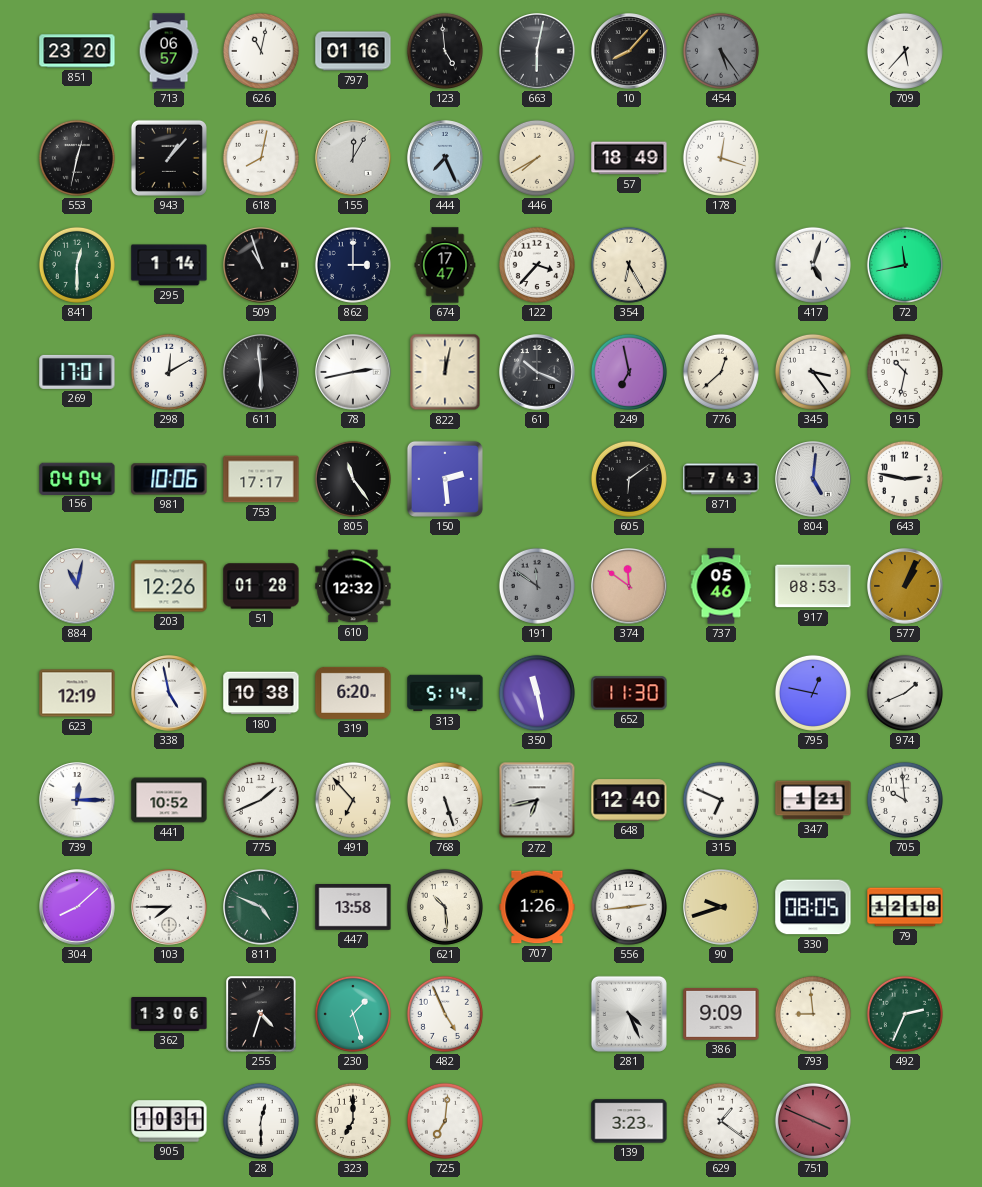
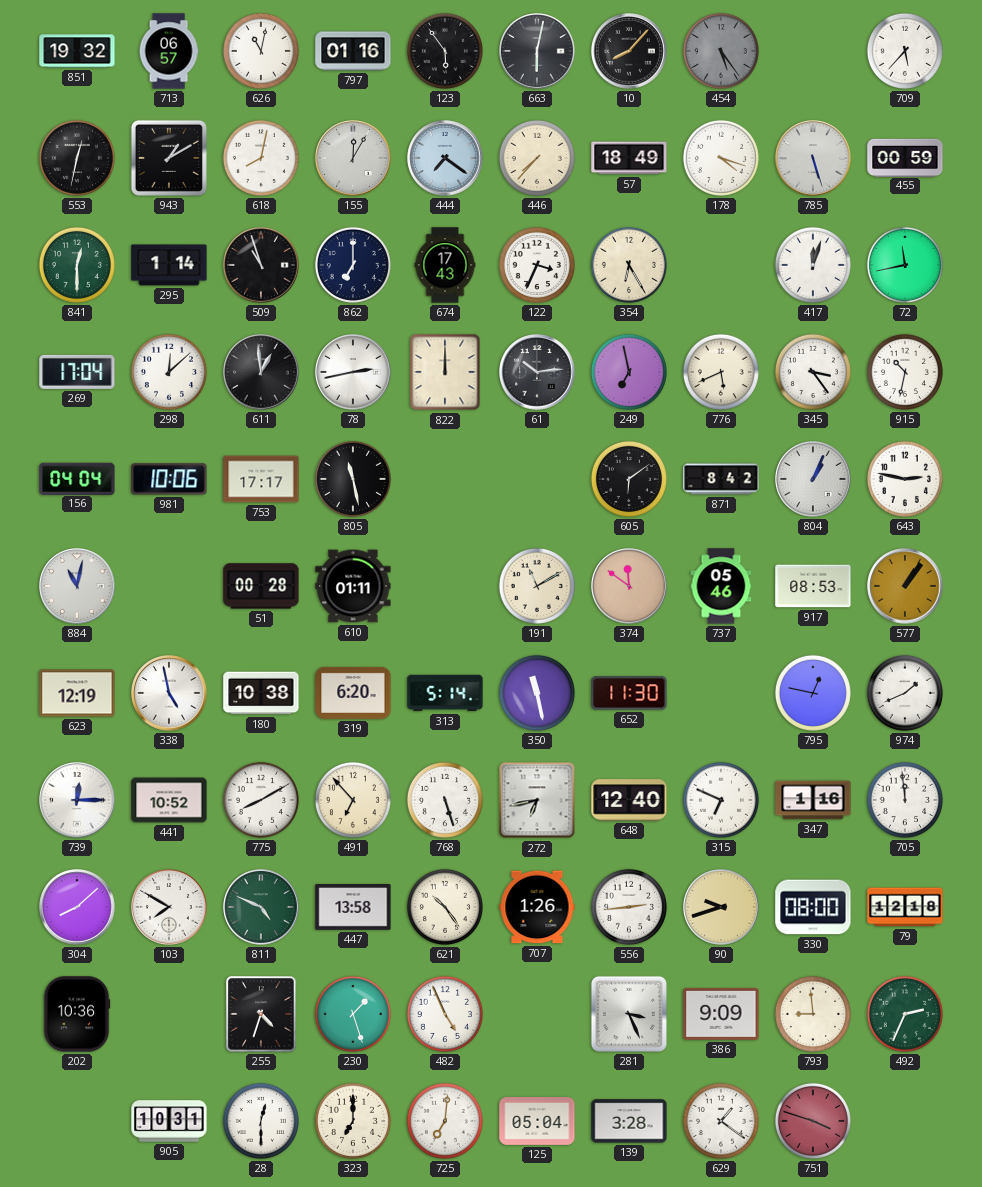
851: 23:20 -> 19:32
123: 4:59 -> 5:54
943: 1:07 -> 1:10
444: 7:26 -> 7:21
446: 7:40 -> 7:37
178: 12:18 -> 4:18
785: none -> 5:27
455: none -> 00:59
862: 3:00 -> 7:00
674: 17:47 -> 17:43
122: 3:37 -> 3:34
417: 5:03 -> 12:03
269: 17:01 -> 17:04
298: 12:10 -> 12:08
611: 5:59 -> 12:59
822: 12:02 -> 12:00
61: 10:19 -> 10:14
776: 12:38 -> 5:41
805: 11:24 -> 11:28
150: 2:29 -> none
871: 7:43 -> 8:42
804: 5:01 -> 1:04
203: 12:26 -> none
51: 01:28 -> 00:28
610: 12:32 -> 01:11
191: 11:51 -> 11:10
191 dial: grey -> cream
577: 1:04 -> 1:06
775: 1:41 -> 8:10
347: 1:21 -> 1:16
705: 9:59 -> 11:59
103: 7:45 -> 7:50
621: 10:29 -> 10:24
330: 08:05 -> 08:00
202: none -> 10:36
362: 13:06 -> none
281: 4:26 -> 3:26
125: none -> 05:04
139: 3:23 -> 3:28
751: 3:49 -> 3:48
